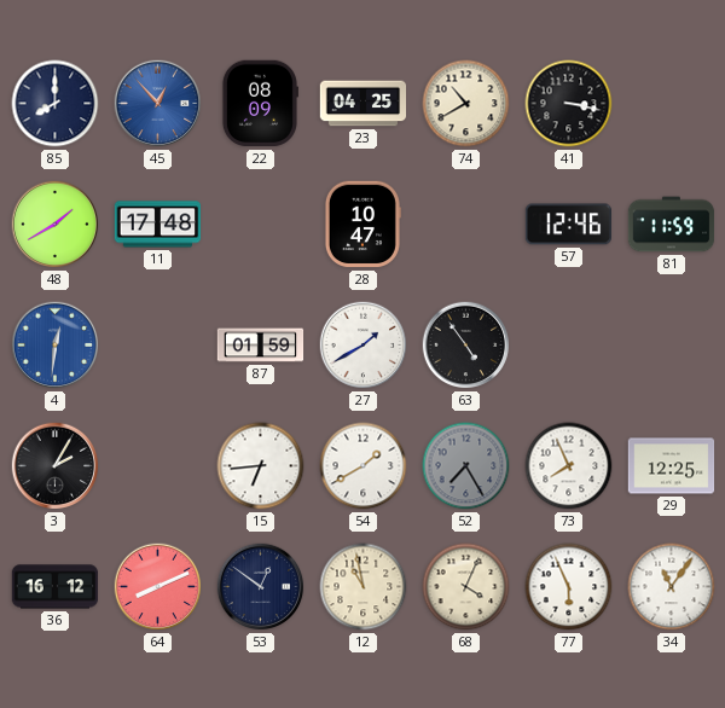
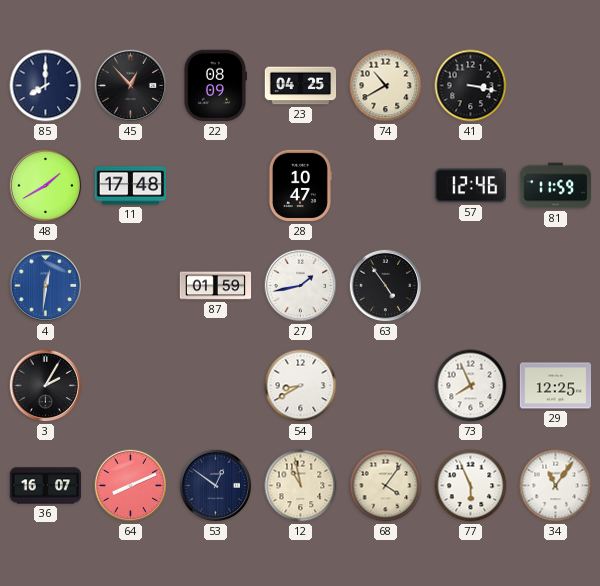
45 dial: blue -> black
27: 1:40 -> 1:43
15: 6:44 -> none
54: 1:40 -> 8:40
52: 7:25 -> none
36: 16:12 -> 16:07
68: 4:04 -> 4:06
